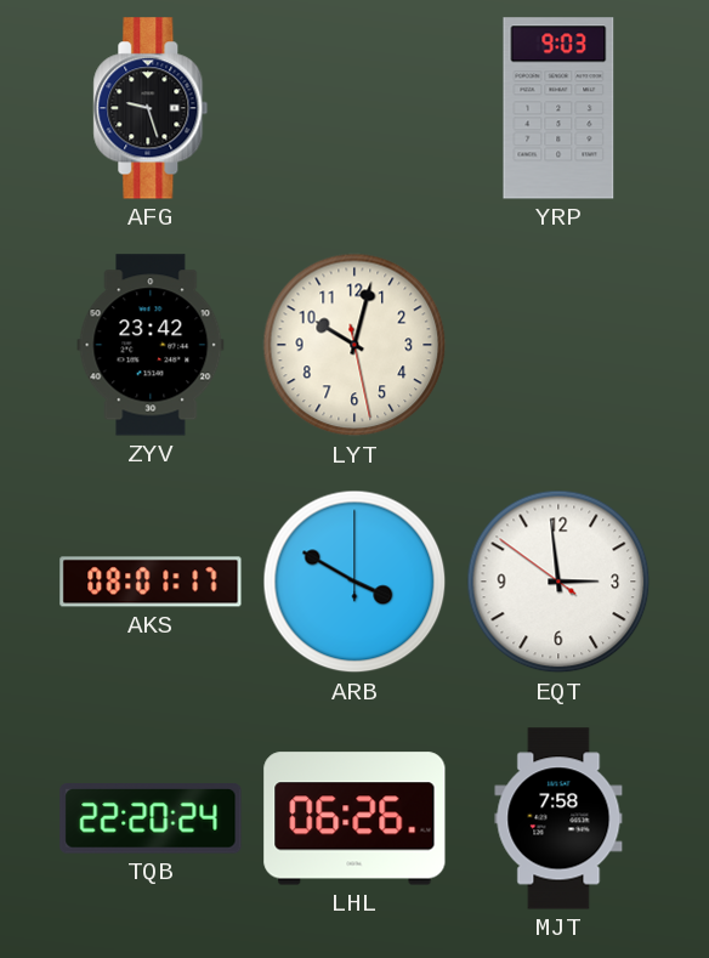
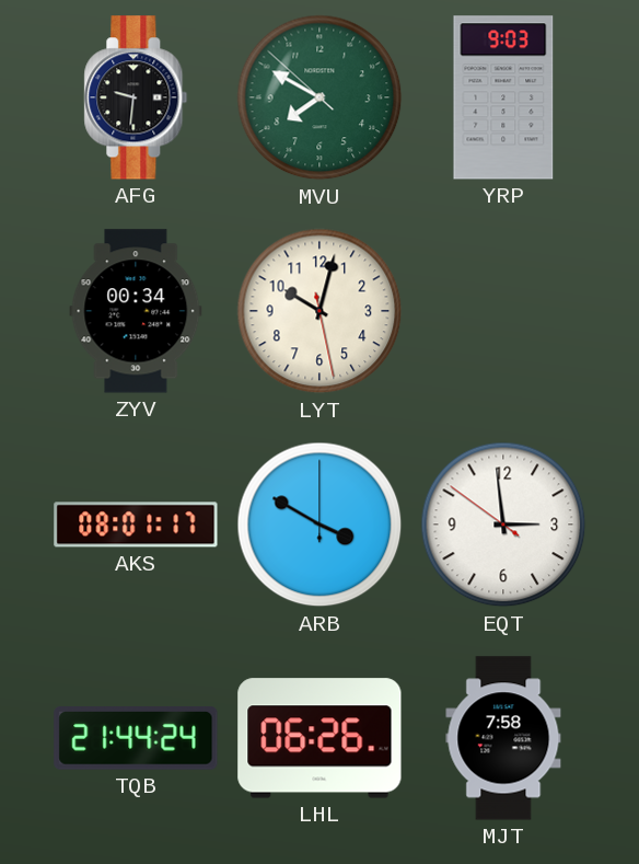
AFG: 9:27 -> 9:31
MVU: none -> 7:49
ZYV: 23:42 -> 00:34
TQB: 22:20 -> 21:44
